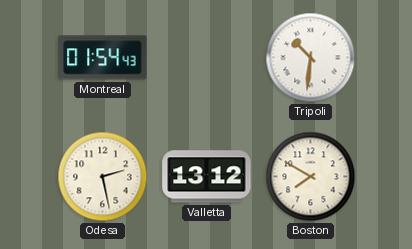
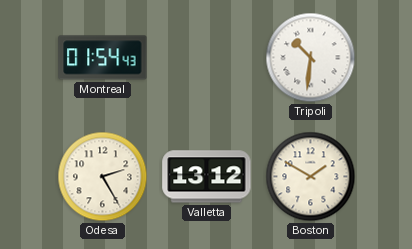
Odesa: 2:28 -> 2:25
Boston: 7:50 -> 1:50
